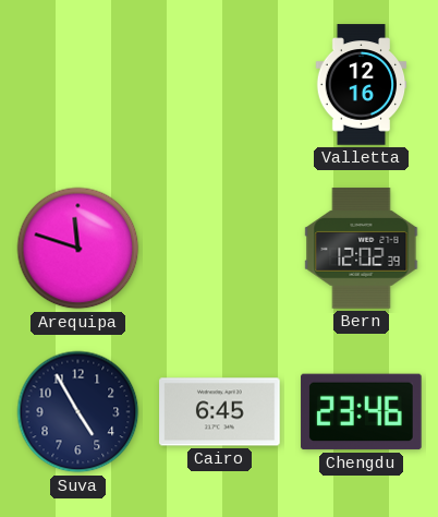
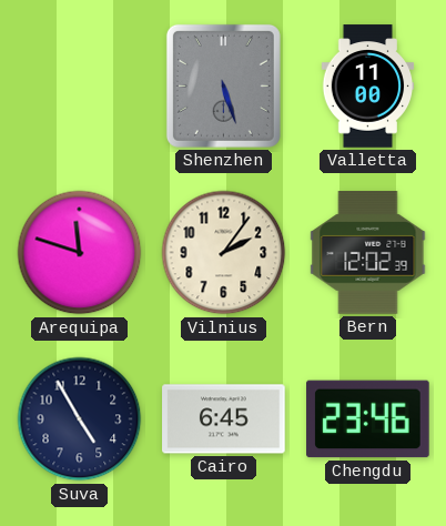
Shenzhen: none -> 5:27
Valletta: 12:16 -> 11:00
Vilnius: none -> 2:06
